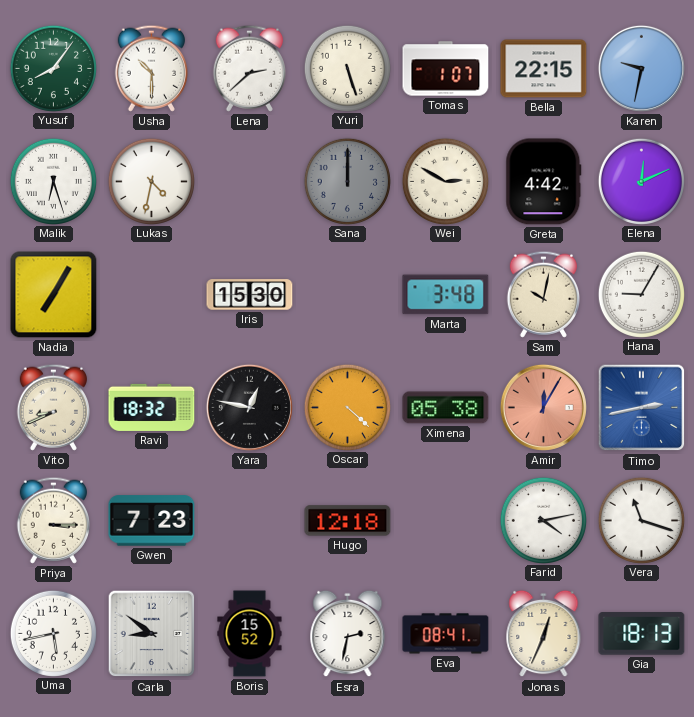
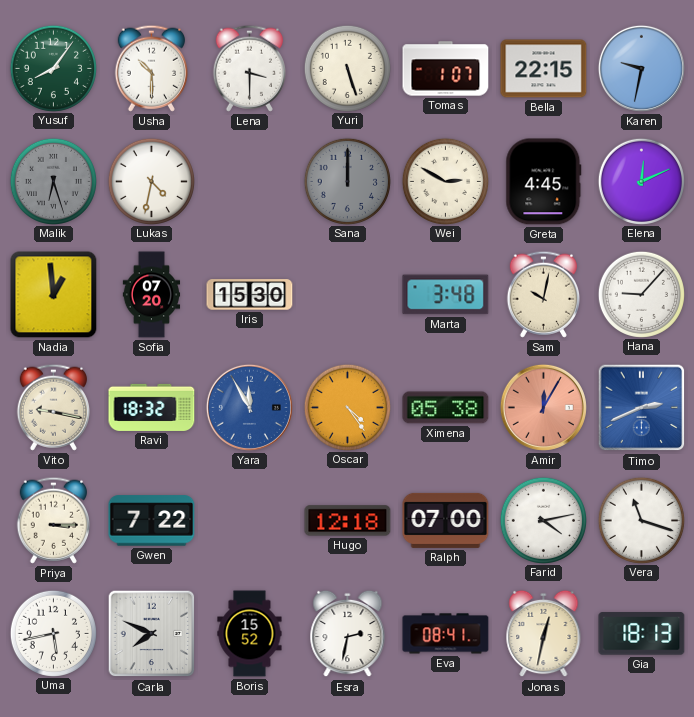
Lena: 2:38 -> 3:30
Malik dial: white -> grey
Greta: 4:42 -> 4:45
Nadia: 7:05 -> 12:59
Sofia: none -> 07:20
Hana: 9:05 -> 9:07
Vito: 8:41 -> 9:17
Yara: 12:47 -> 11:55
Yara dial: black -> blue
Oscar: 4:22 -> 4:24
Timo: 2:43 -> 2:41
Gwen: 7:23 -> 7:22
Ralph: none -> 07:00
Carla: 8:51 -> 7:49
Jonas: 12:34 -> 12:32
